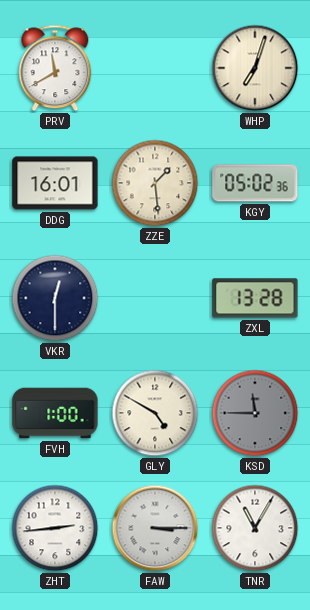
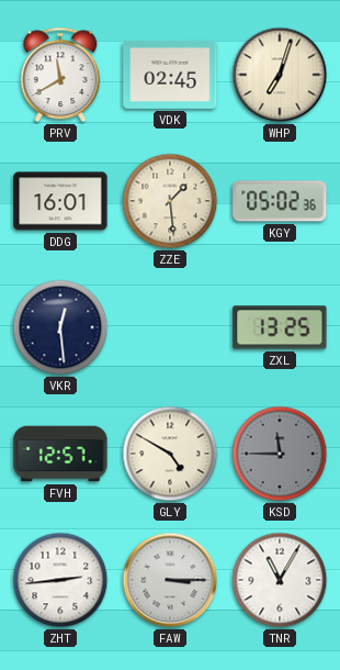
VDK: none -> 02:45
VKR: 12:30 -> 12:29
ZXL: 13:28 -> 13:25
FVH: 1:00 -> 12:57
